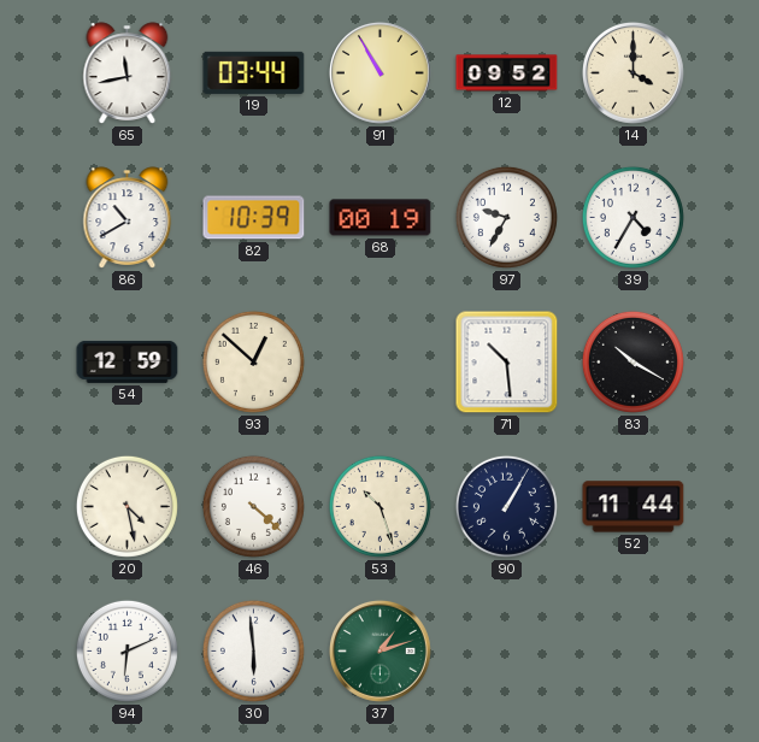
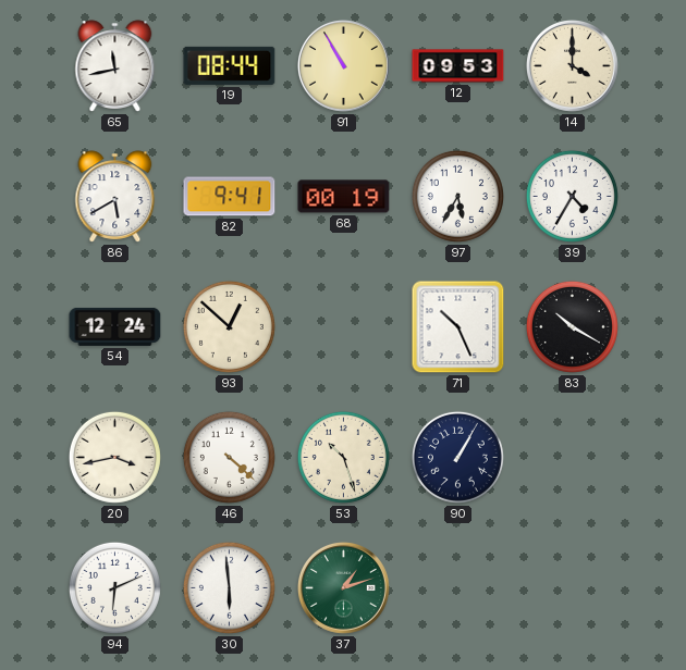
19: 03:44 -> 08:44
12: 09:52 -> 09:53
86: 10:40 -> 5:40
82: 10:39 -> 9:41
97: 9:35 -> 5:35
54: 12:59 -> 12:24
71: 10:29 -> 10:26
20: 4:28 -> 3:43
52: 11:44 -> none
